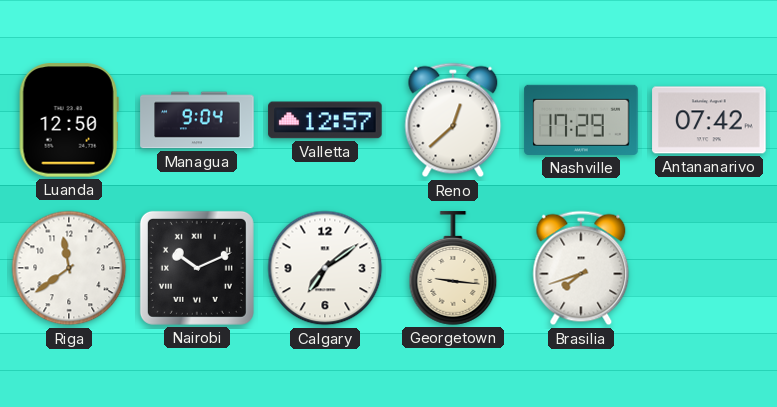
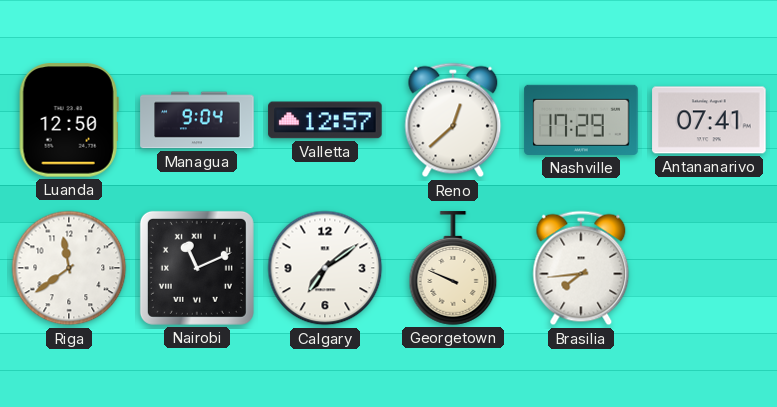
Antananarivo: 07:42 -> 07:41
Nairobi: 10:11 -> 11:11
Georgetown: 9:16 -> 9:49
Brasilia: 7:42 -> 7:44
